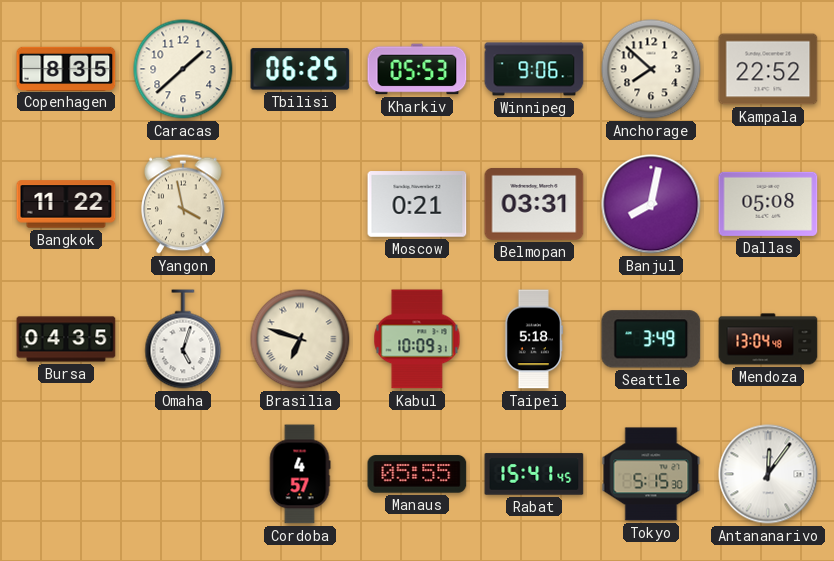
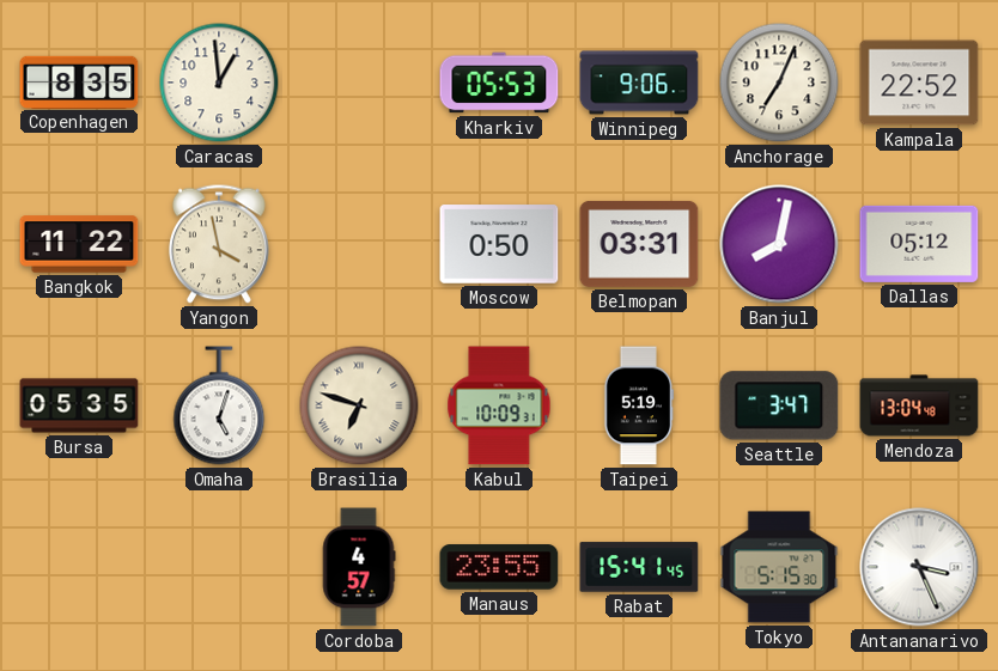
Caracas: 1:38 -> 12:59
Tbilisi: 06:25 -> none
Anchorage: 7:52 -> 7:04
Moscow: 0:21 -> 0:50
Dallas: 05:08 -> 05:12
Bursa: 04:35 -> 05:35
Taipei: 5:18 -> 5:19
Seattle: 3:49 -> 3:47
Manaus: 05:55 -> 23:55
Antananarivo: 12:06 -> 3:26
